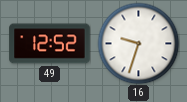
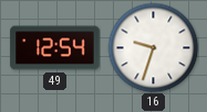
49: 12:52 -> 12:54
